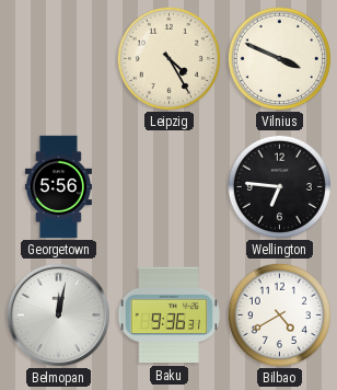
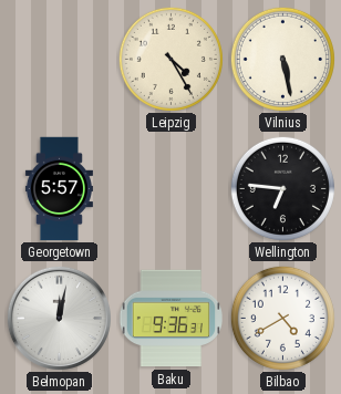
Vilnius: 3:49 -> 5:28
Georgetown: 5:56 -> 5:57
